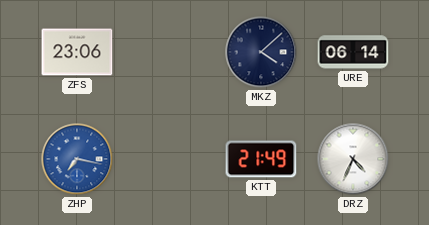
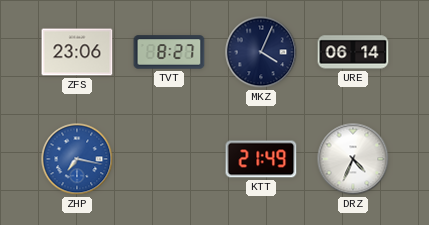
TVT: none -> 8:27
MKZ: 4:08 -> 4:04
